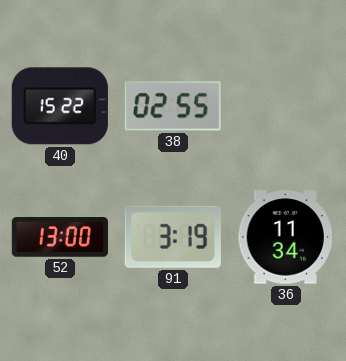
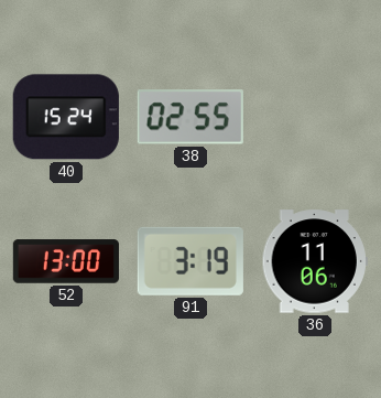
40: 15:22 -> 15:24
36: 11:34 -> 11:06
